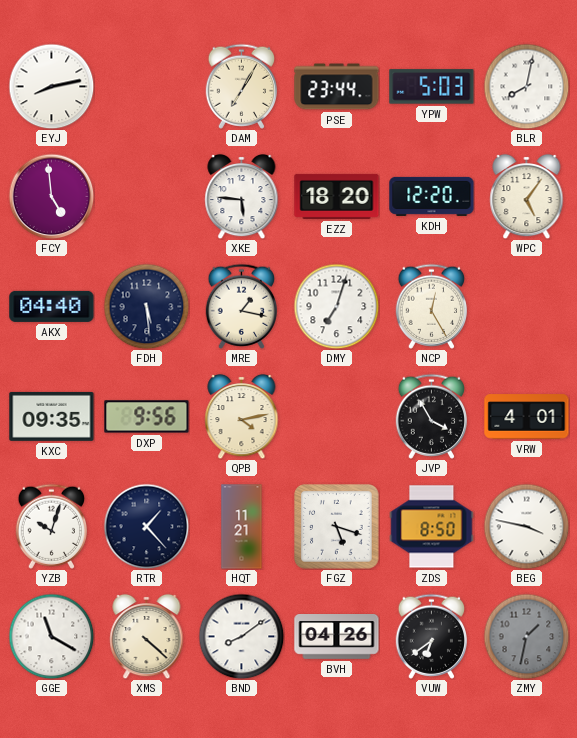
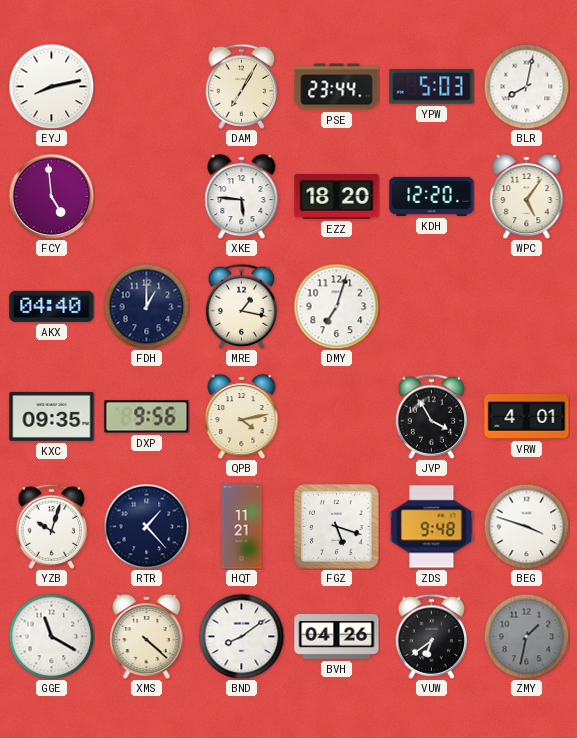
FDH: 5:29 -> 1:00
NCP: 12:25 -> none
ZDS: 8:50 -> 9:48
BEG: 3:47 -> 3:48
